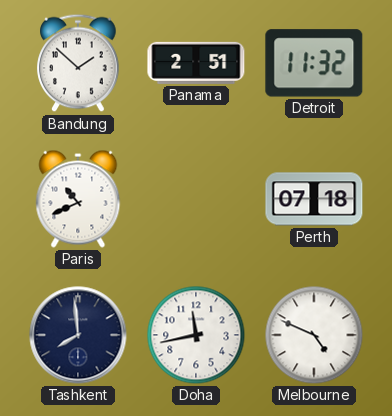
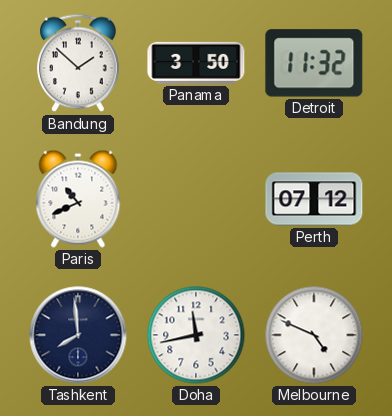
Panama: 2:51 -> 3:50
Perth: 07:18 -> 07:12
